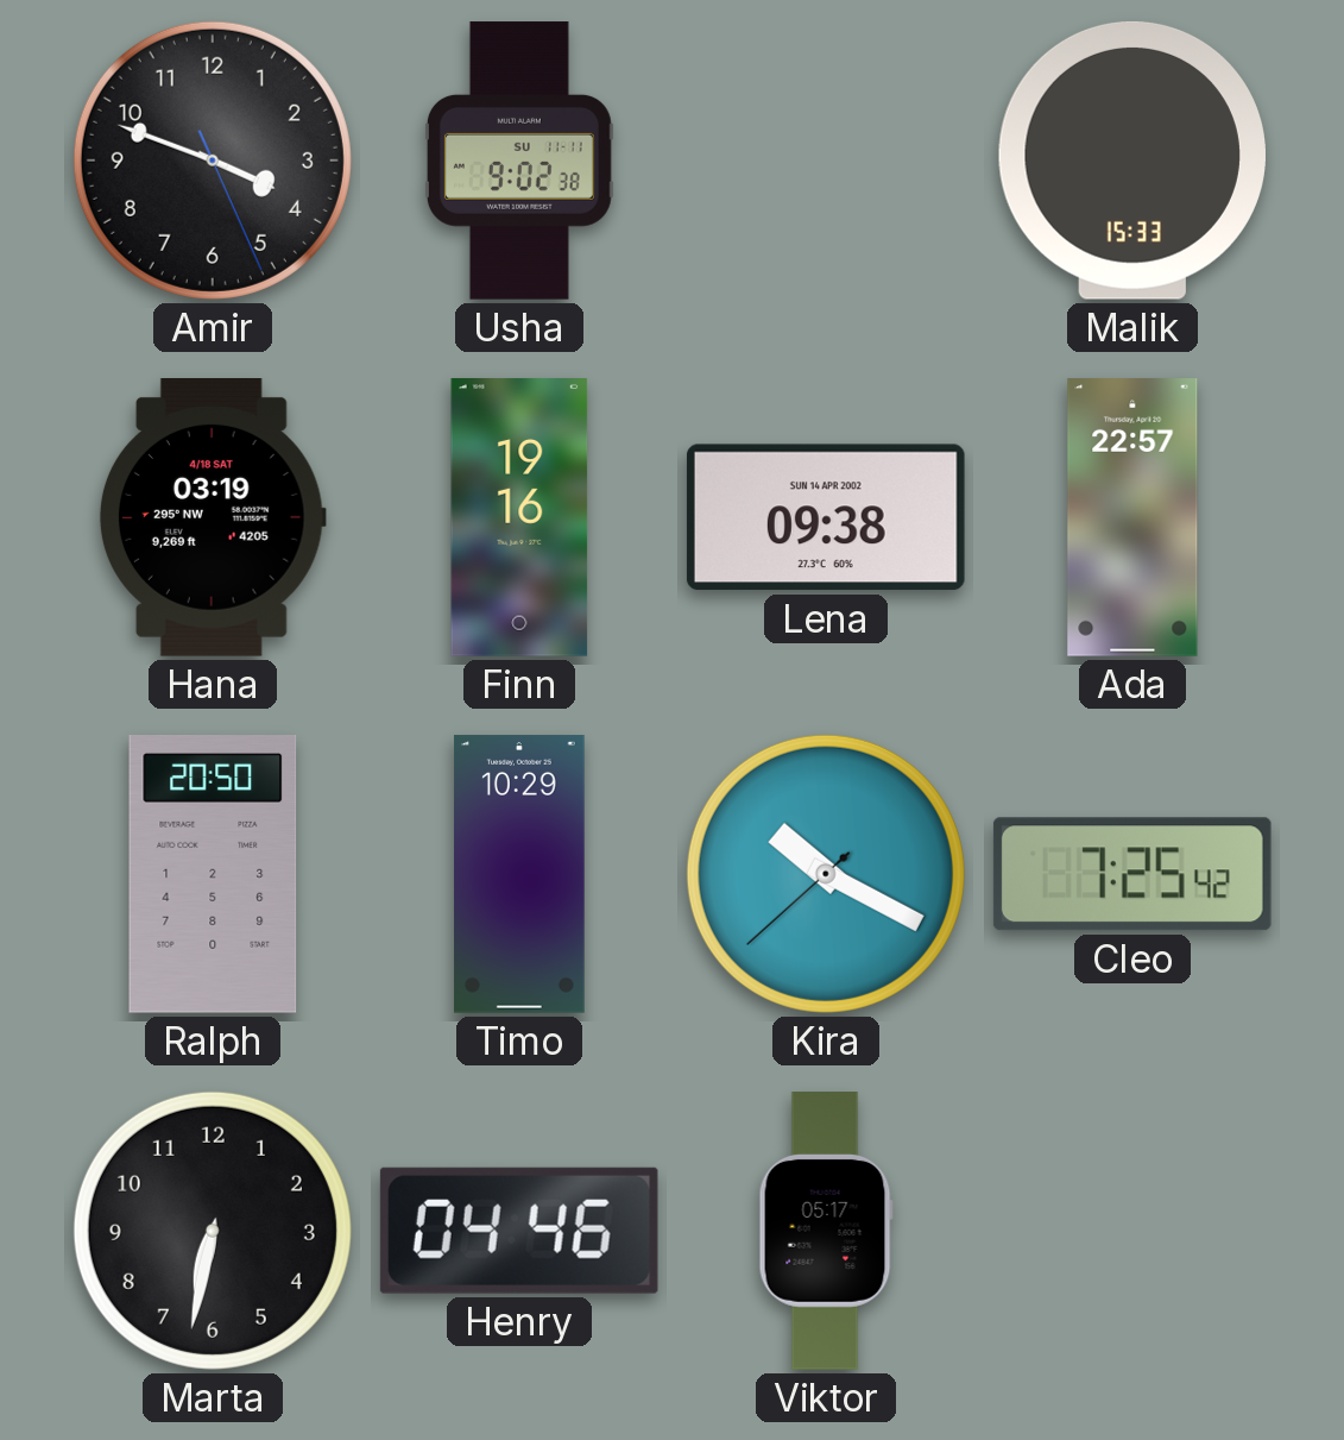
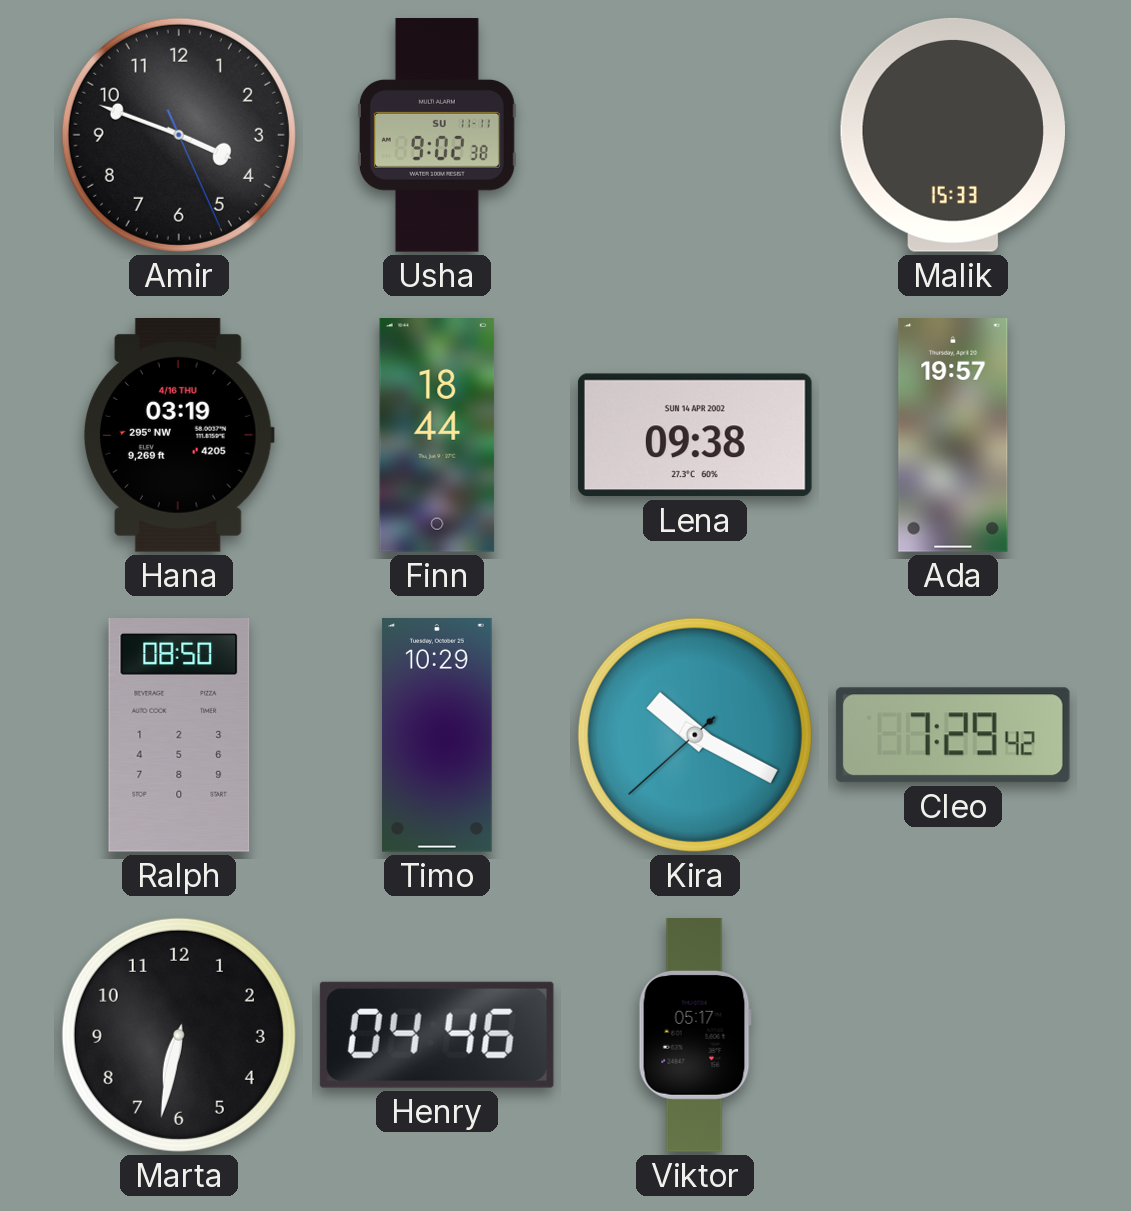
Hana date: 4/18 SAT -> 4/16 THU
Finn: 19:16 -> 18:44
Ada: 22:57 -> 19:57
Ralph: 20:50 -> 08:50
Cleo: 7:25 -> 7:29
